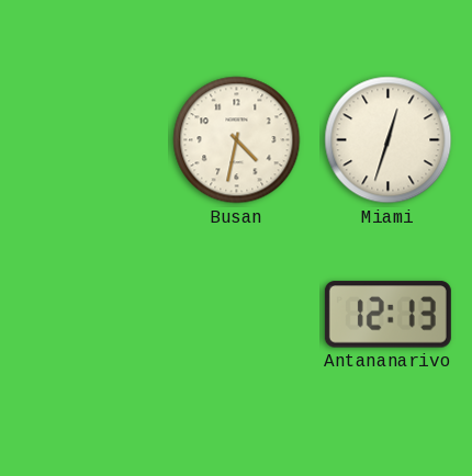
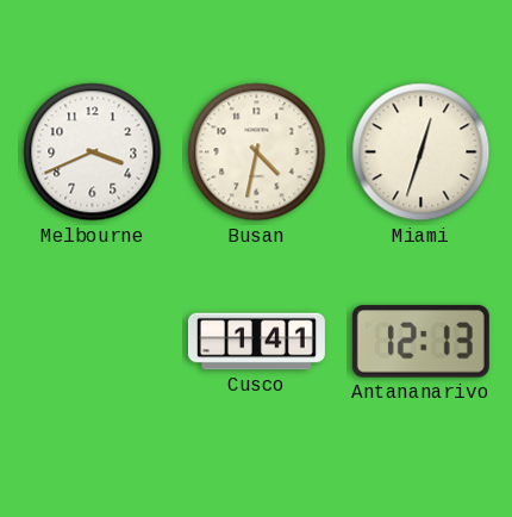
Melbourne: none -> 3:41
Cusco: none -> 1:41
